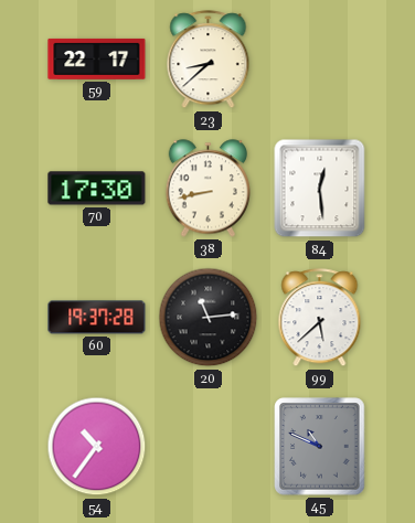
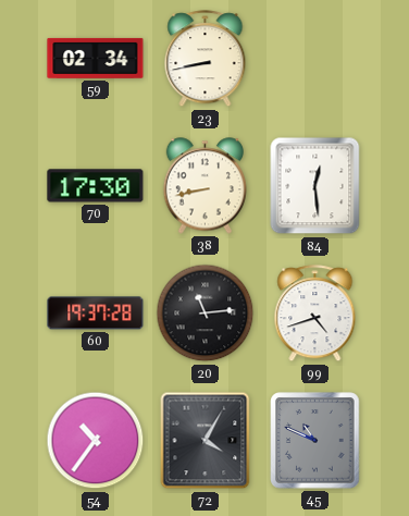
59: 22:17 -> 02:34
23: 8:38 -> 8:43
99: 5:38 -> 4:42
72: none -> 4:05
